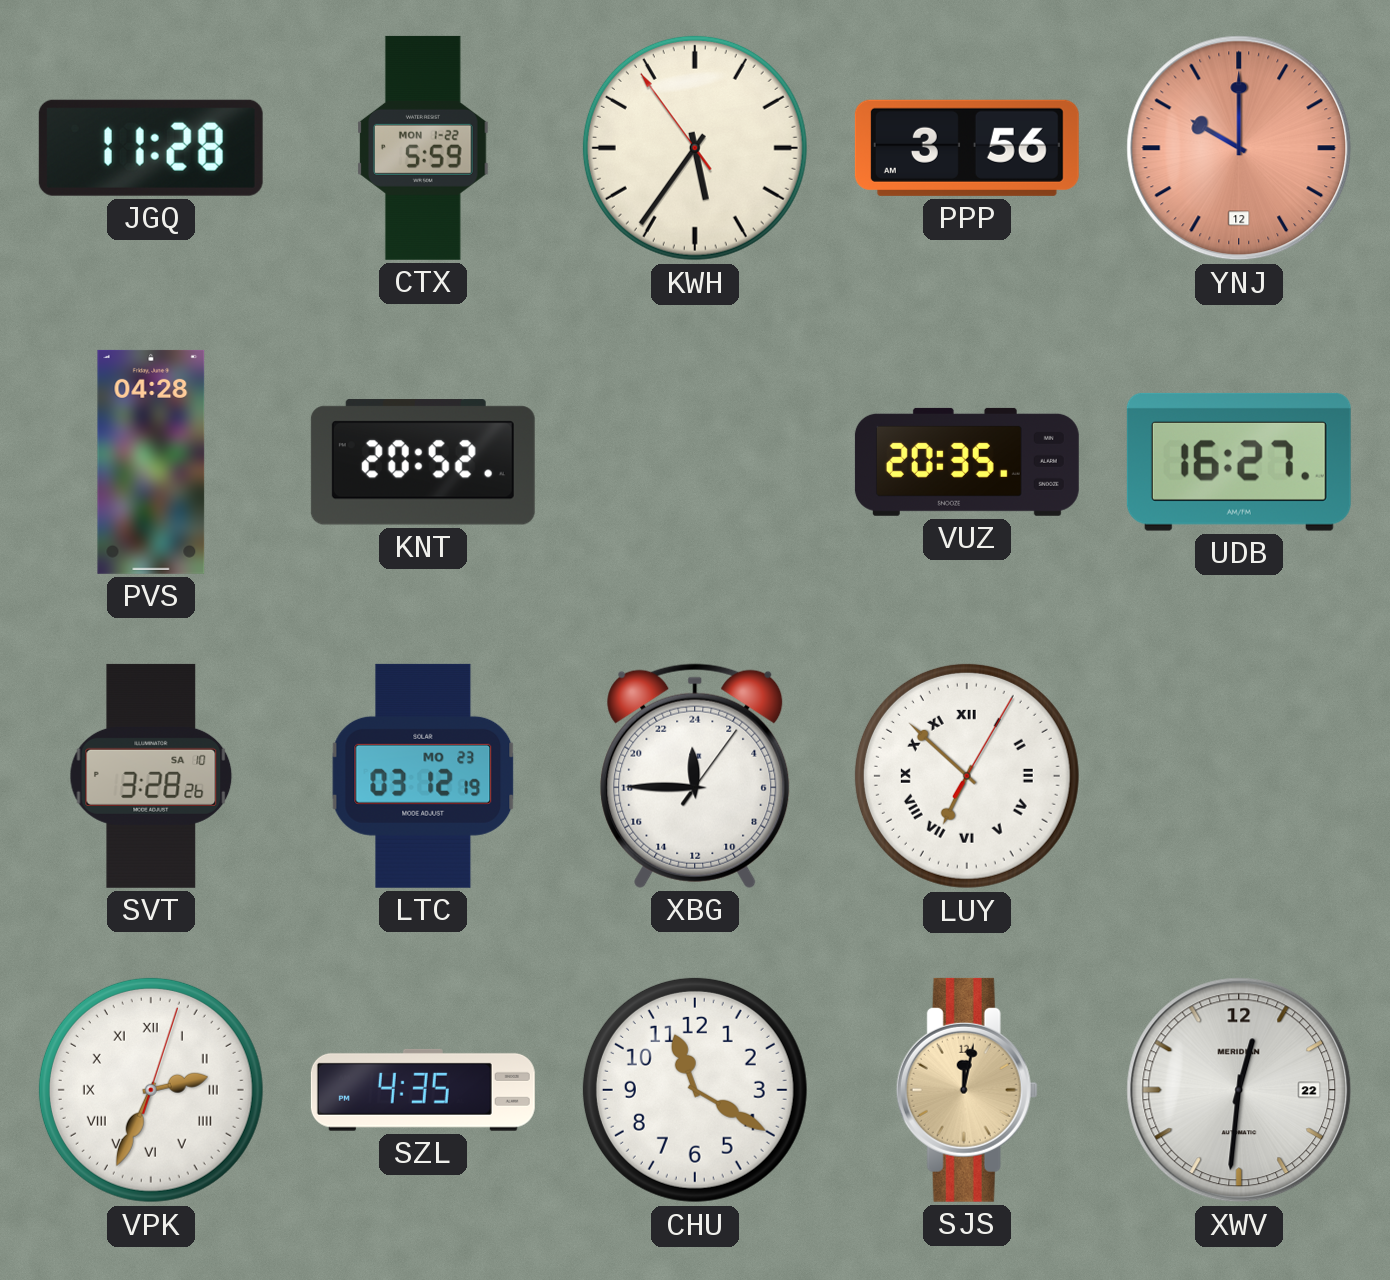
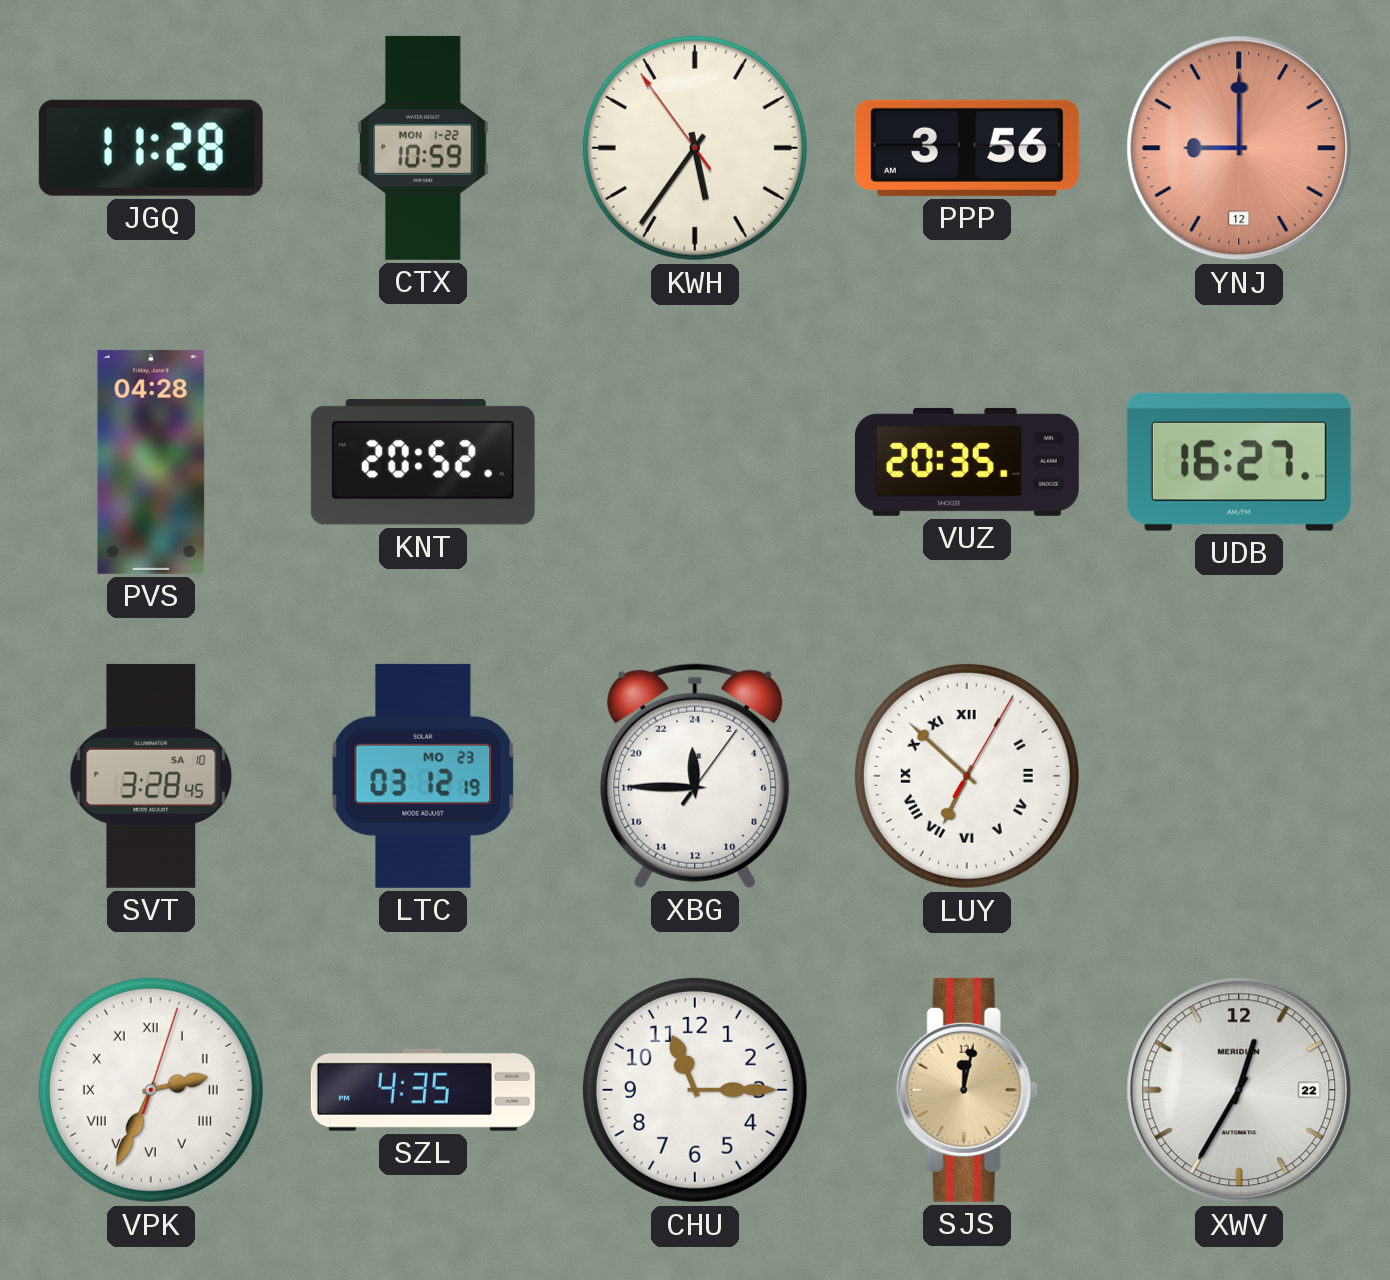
CTX: 5:59 -> 10:59
YNJ: 10:00 -> 9:00
SVT: 3:28:26 -> 3:28:45
CHU: 11:20 -> 11:15
XWV: 12:31 -> 12:35
